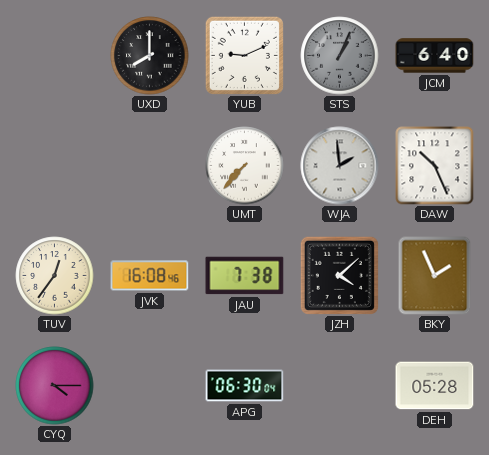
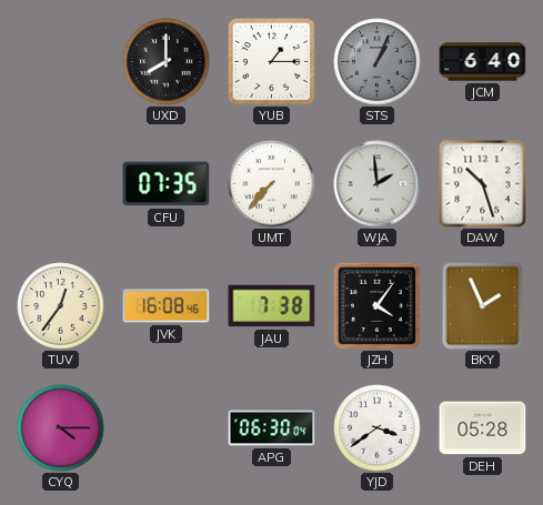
YUB: 9:11 -> 1:15
CFU: none -> 07:35
DAW: 10:26 -> 10:27
JZH: 4:08 -> 4:06
YJD: none -> 3:39
